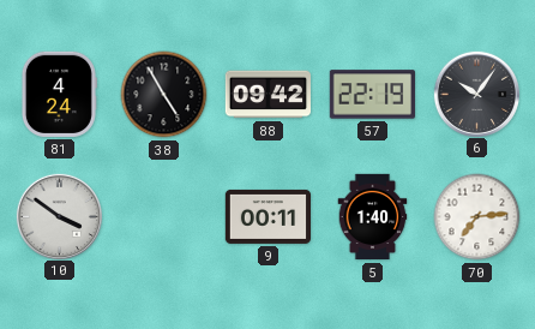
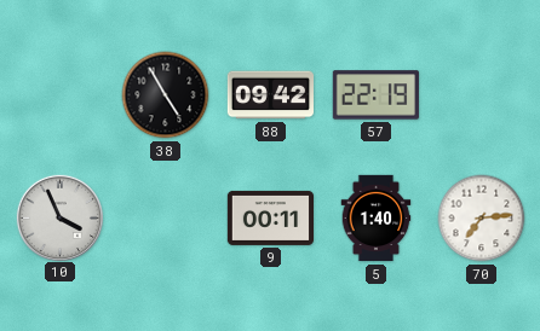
81: 4:24 -> none
6: 10:06 -> none
10: 3:51 -> 3:56
